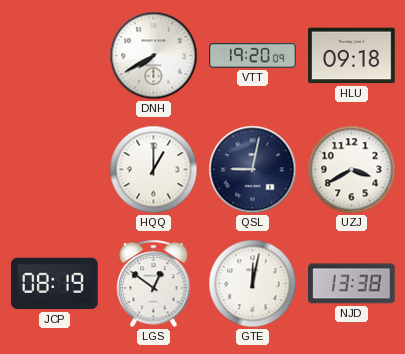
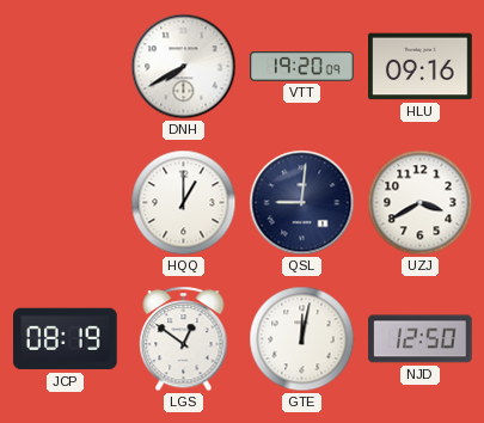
HLU: 09:18 -> 09:16
QSL: 9:02 -> 9:01
NJD: 13:38 -> 12:50
